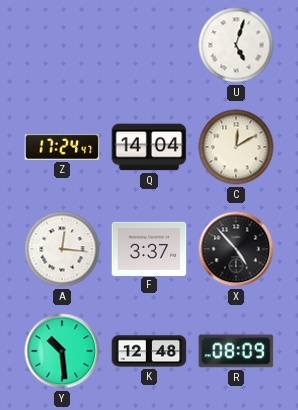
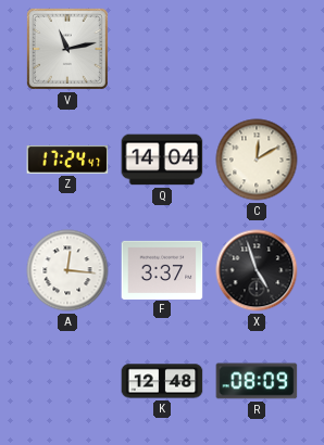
V: none -> 11:13
U: 5:03 -> none
X: 4:53 -> 4:57
Y: 10:29 -> none
